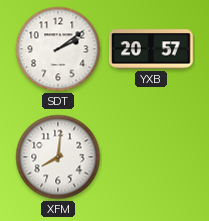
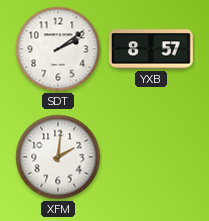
YXB: 20:57 -> 8:57
XFM: 8:01 -> 2:01
